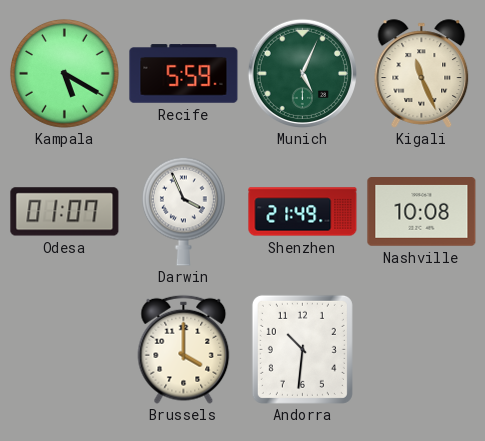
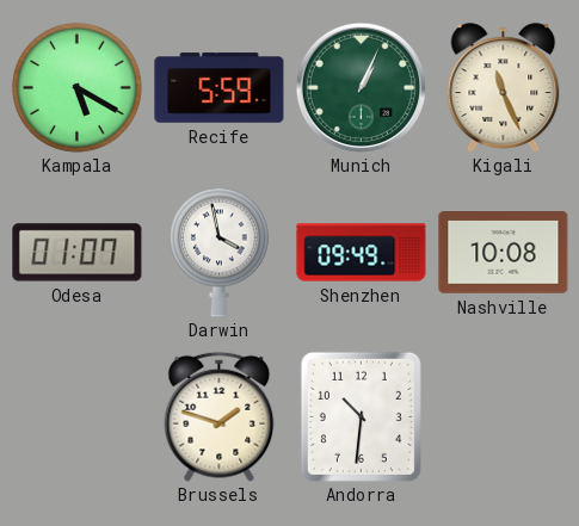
Munich: 5:04 -> 1:04
Darwin: 3:56 -> 3:58
Shenzhen: 21:49 -> 09:49
Brussels: 4:00 -> 1:48
